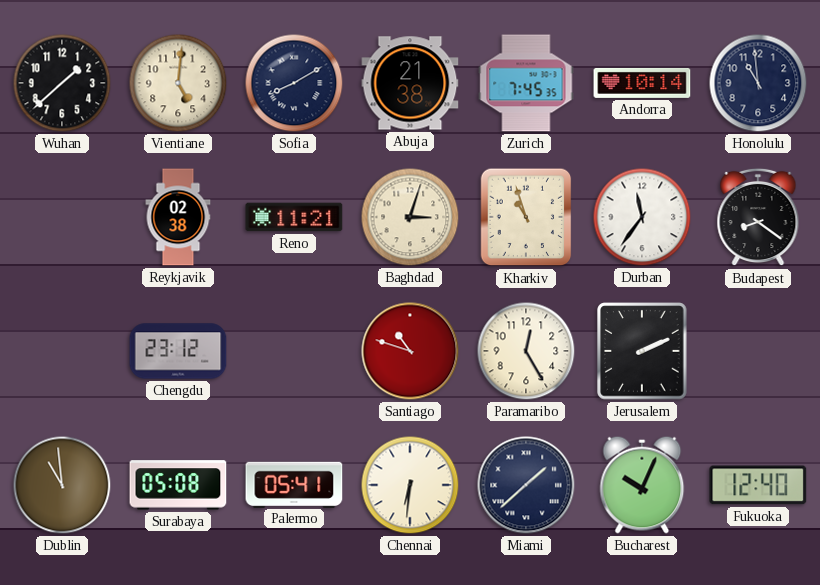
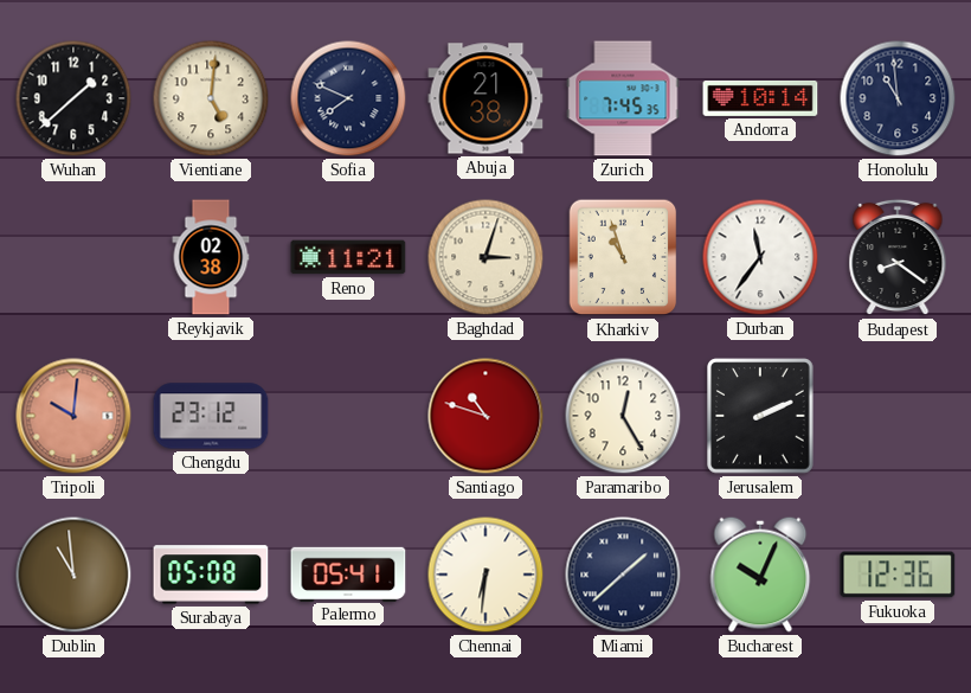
Sofia: 8:10 -> 7:49
Tripoli: none -> 10:01
Fukuoka: 12:40 -> 12:36
